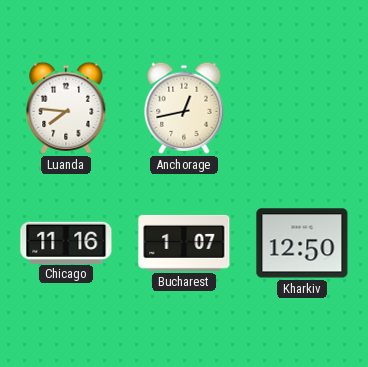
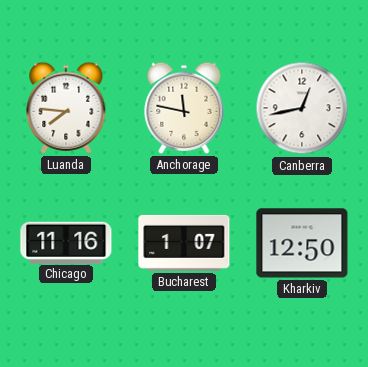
Anchorage: 12:43 -> 11:47
Canberra: none -> 12:43
